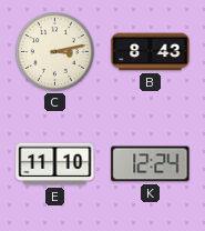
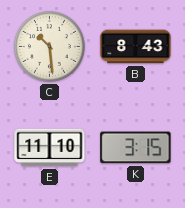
C: 3:13 -> 10:29
K: 12:24 -> 3:15
